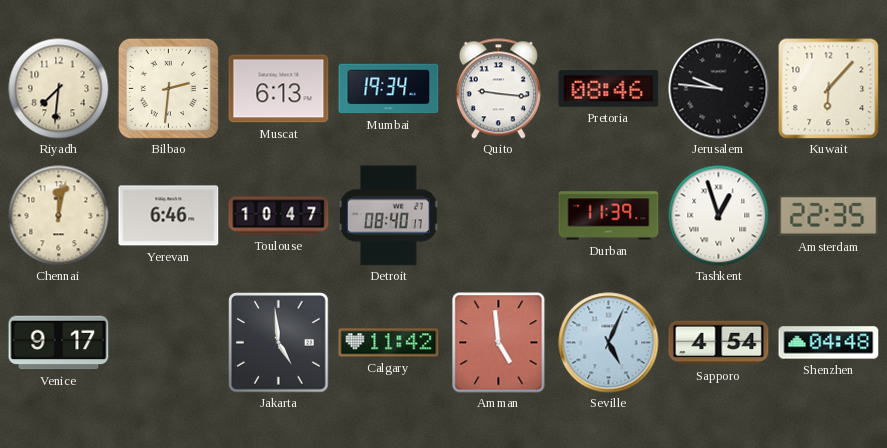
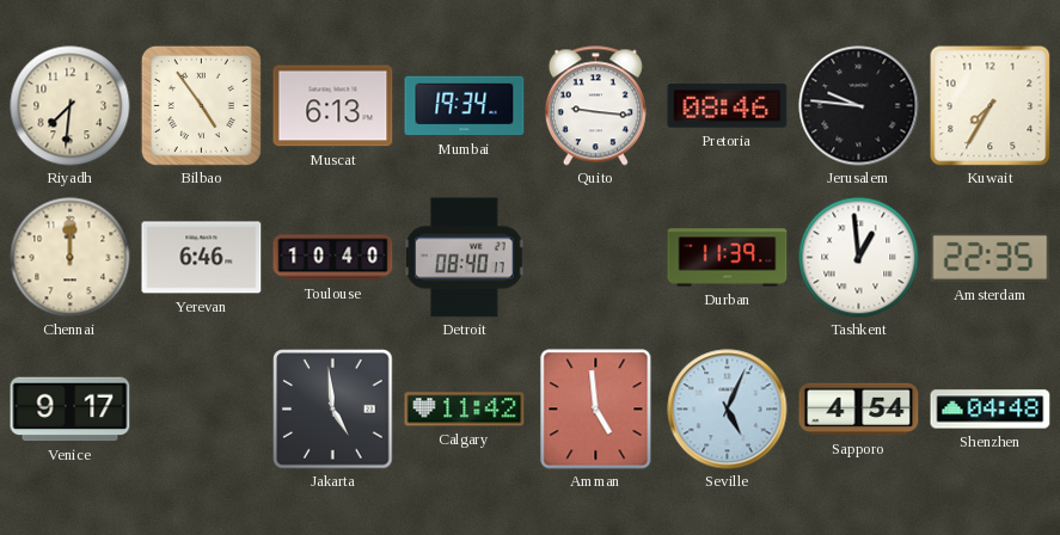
Bilbao: 2:31 -> 4:54
Kuwait: 6:07 -> 7:35
Chennai: 12:02 -> 12:00
Toulouse: 10:47 -> 10:40
Tashkent: 12:57 -> 12:59
